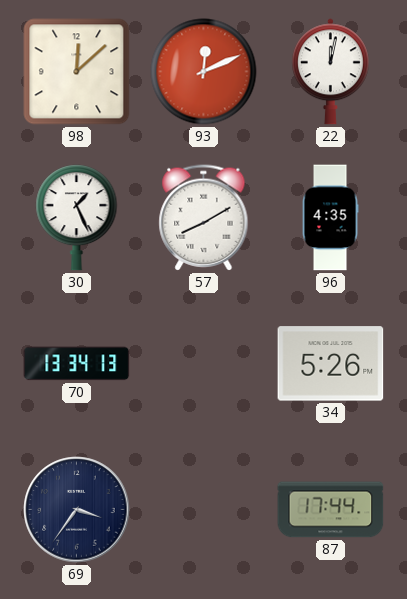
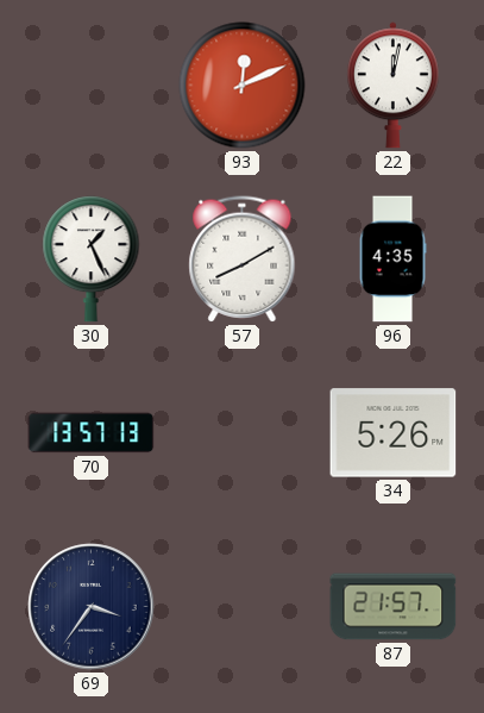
98: 12:08 -> none
70: 13:34 -> 13:57
87: 17:44 -> 21:57
